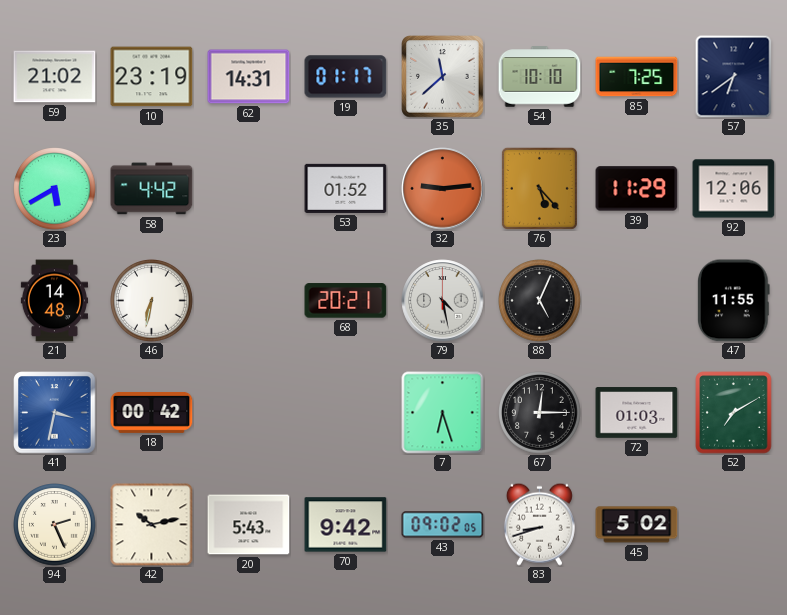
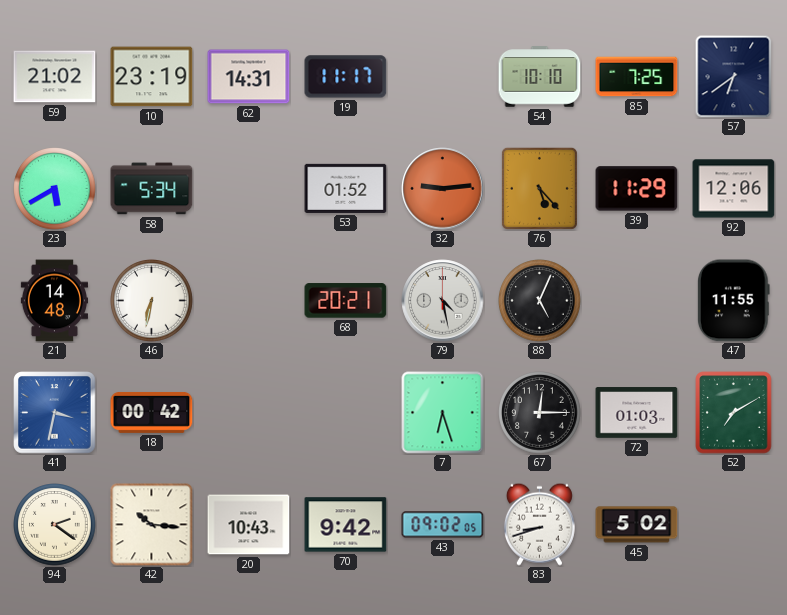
19: 01:17 -> 11:17
35: 11:38 -> none
58: 4:42 -> 5:34
94: 2:26 -> 2:21
42: 10:13 -> 10:16
20: 5:43 -> 10:43
